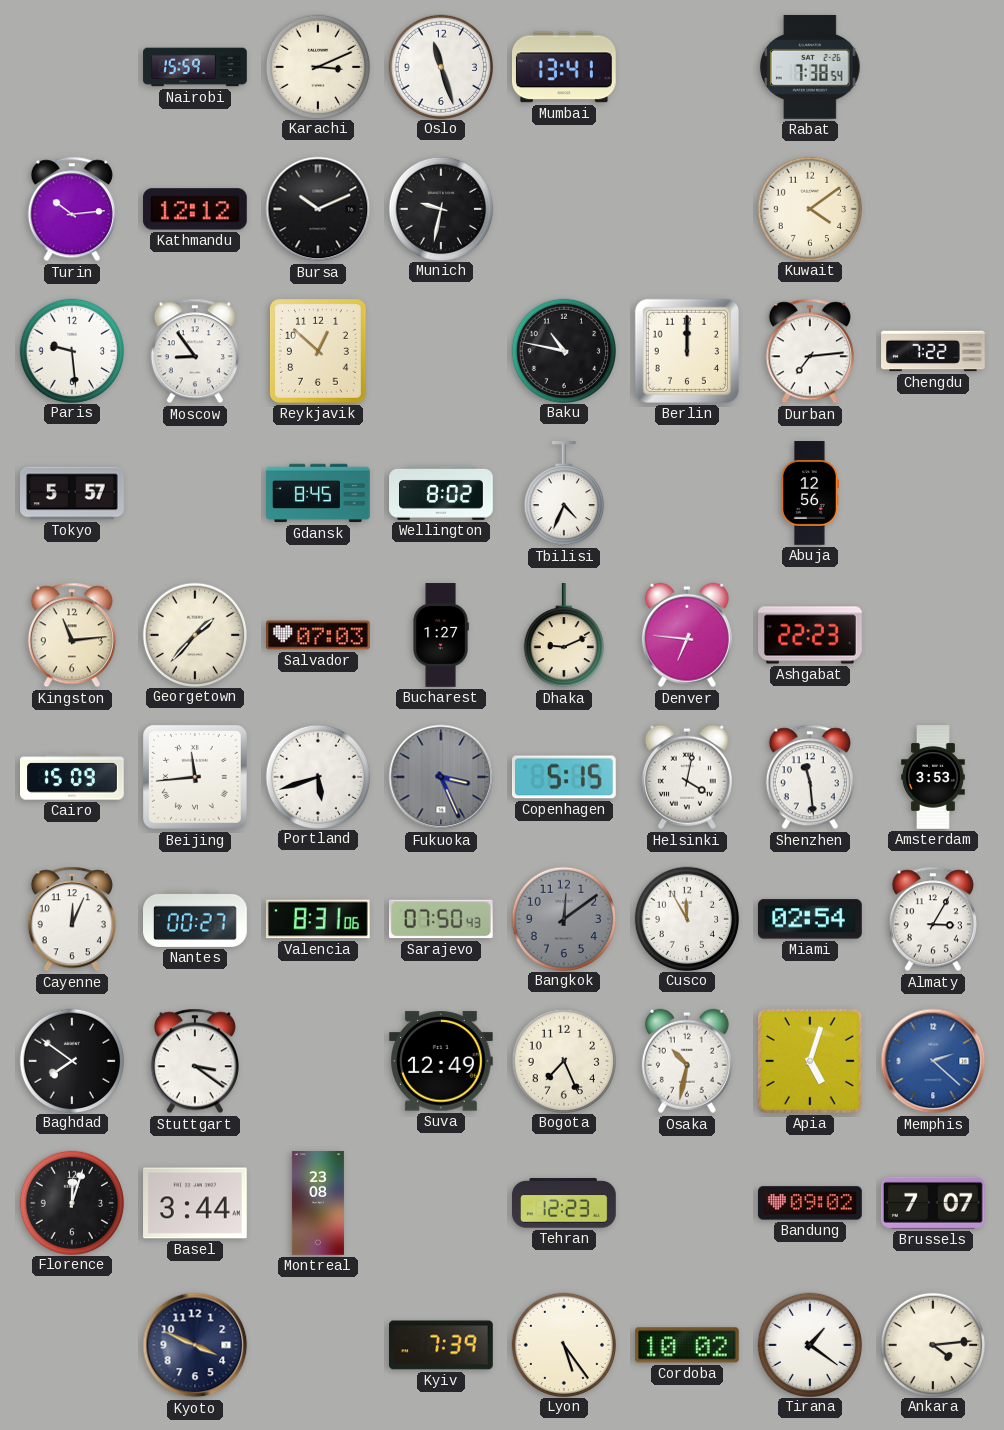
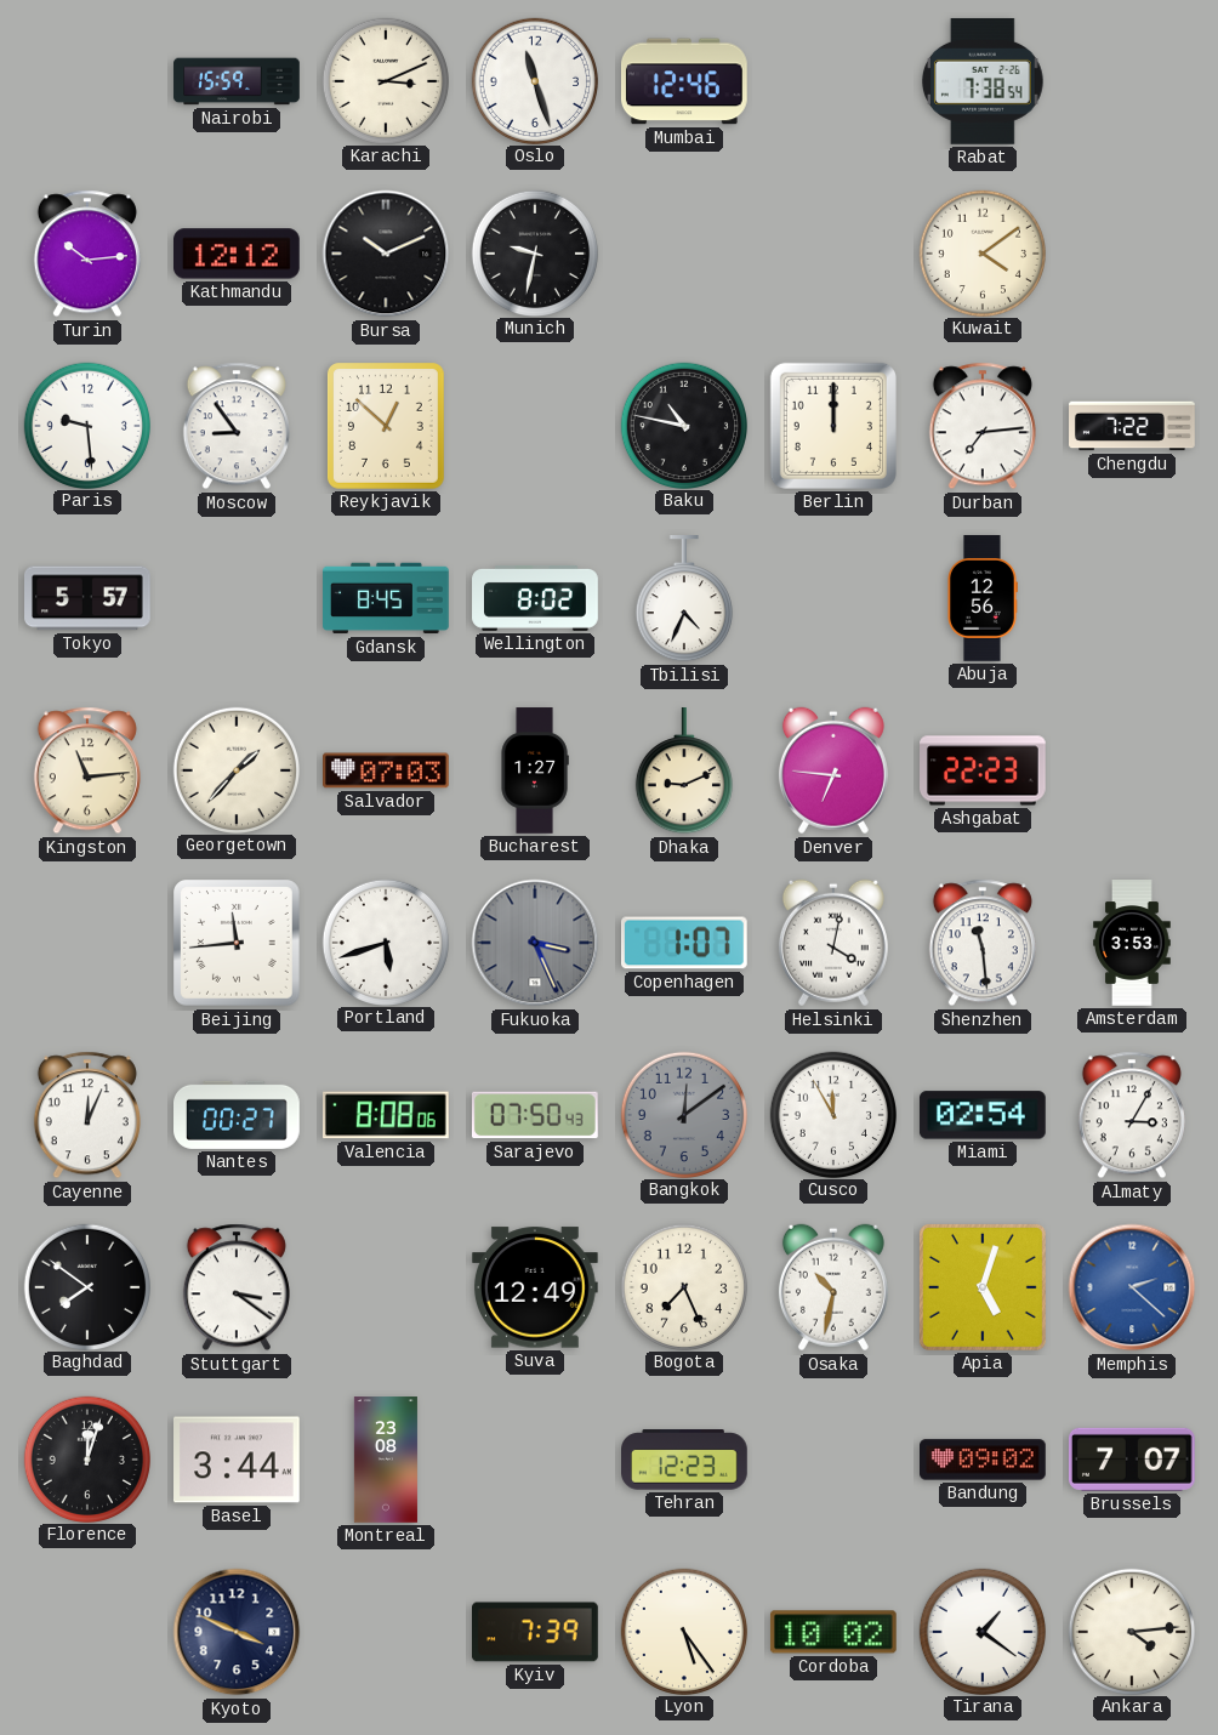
Mumbai: 13:41 -> 12:46
Cairo: 15:09 -> none
Copenhagen: 5:15 -> 1:07
Valencia: 8:31 -> 8:08
